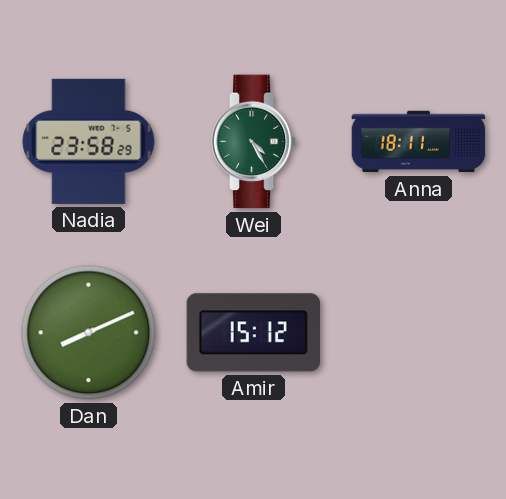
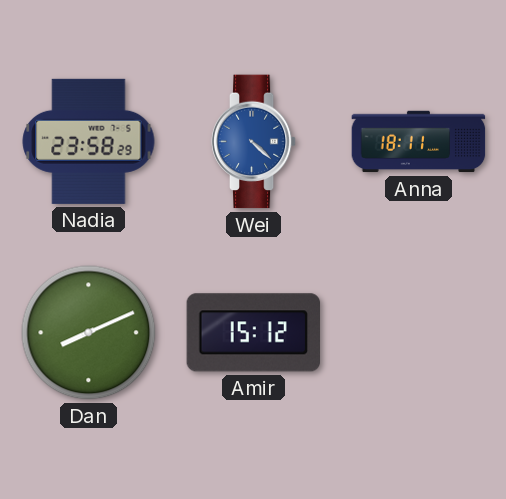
Wei: 4:25 -> 4:22
Wei dial: green -> blue
